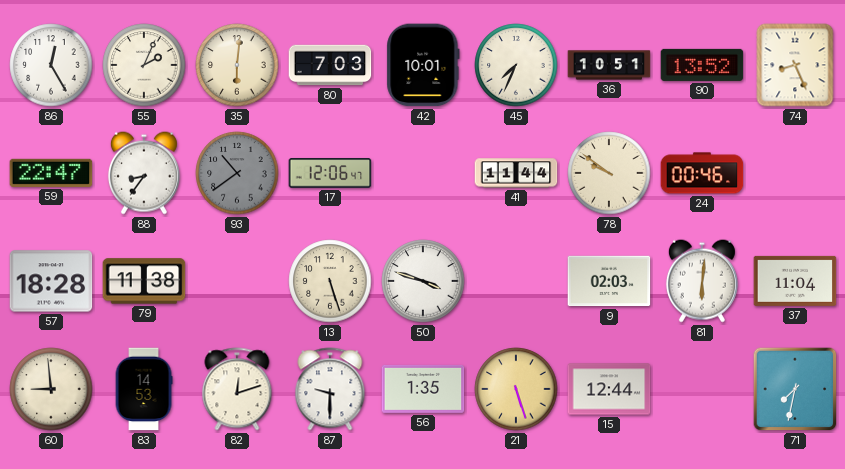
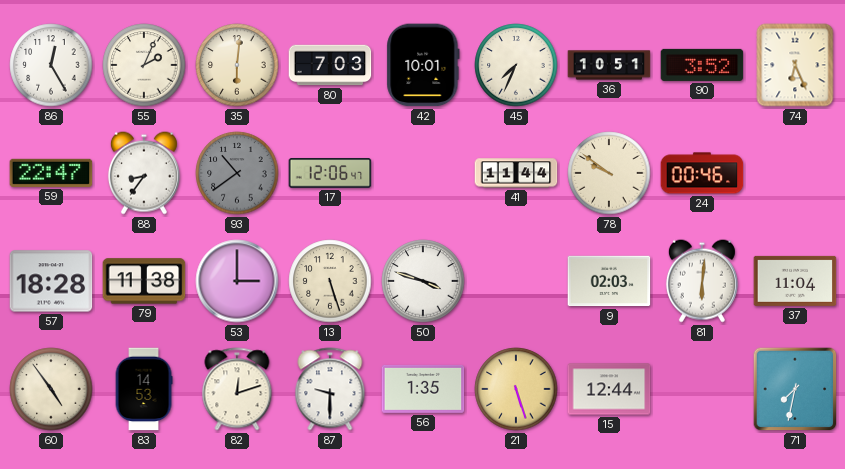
90: 13:52 -> 3:52
74: 8:26 -> 6:26
53: none -> 3:00
60: 8:59 -> 4:54
